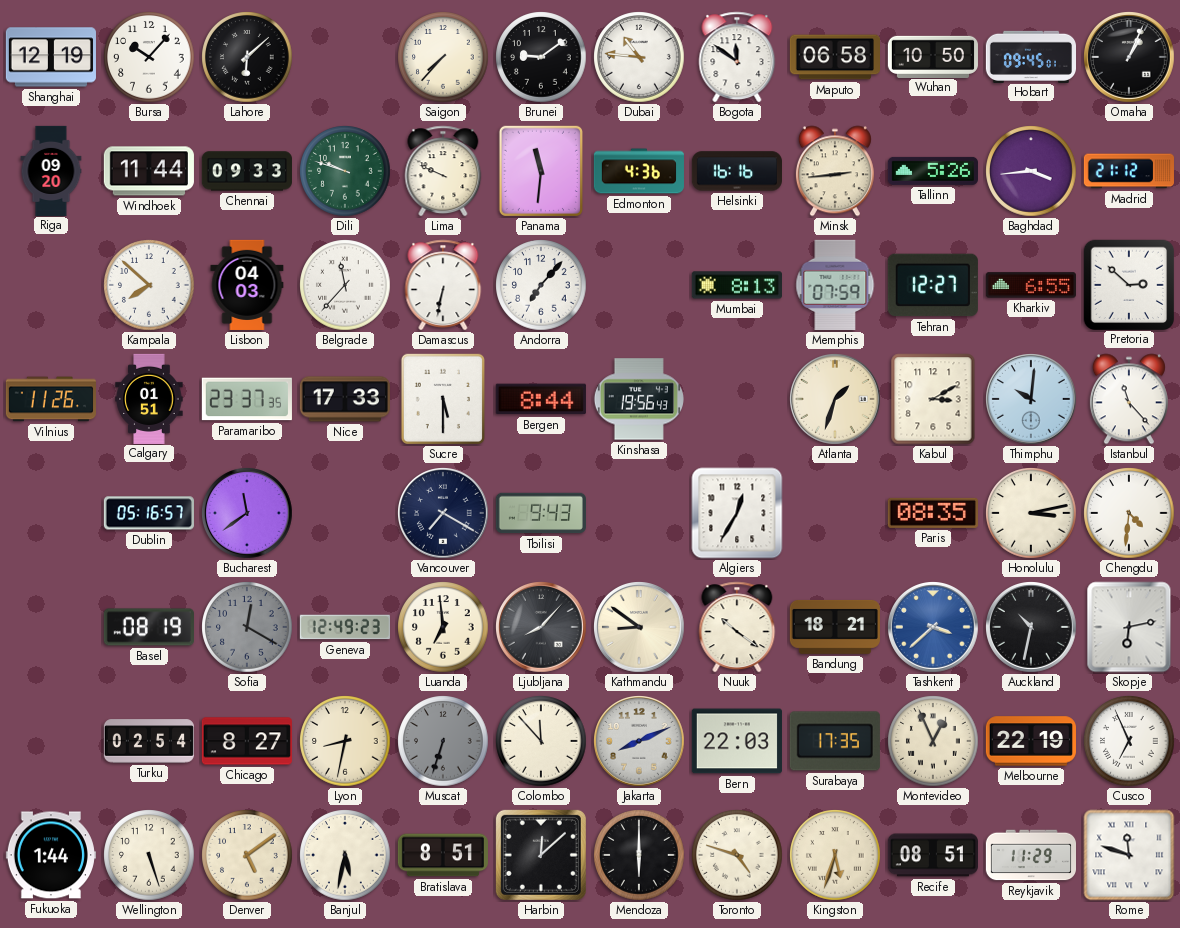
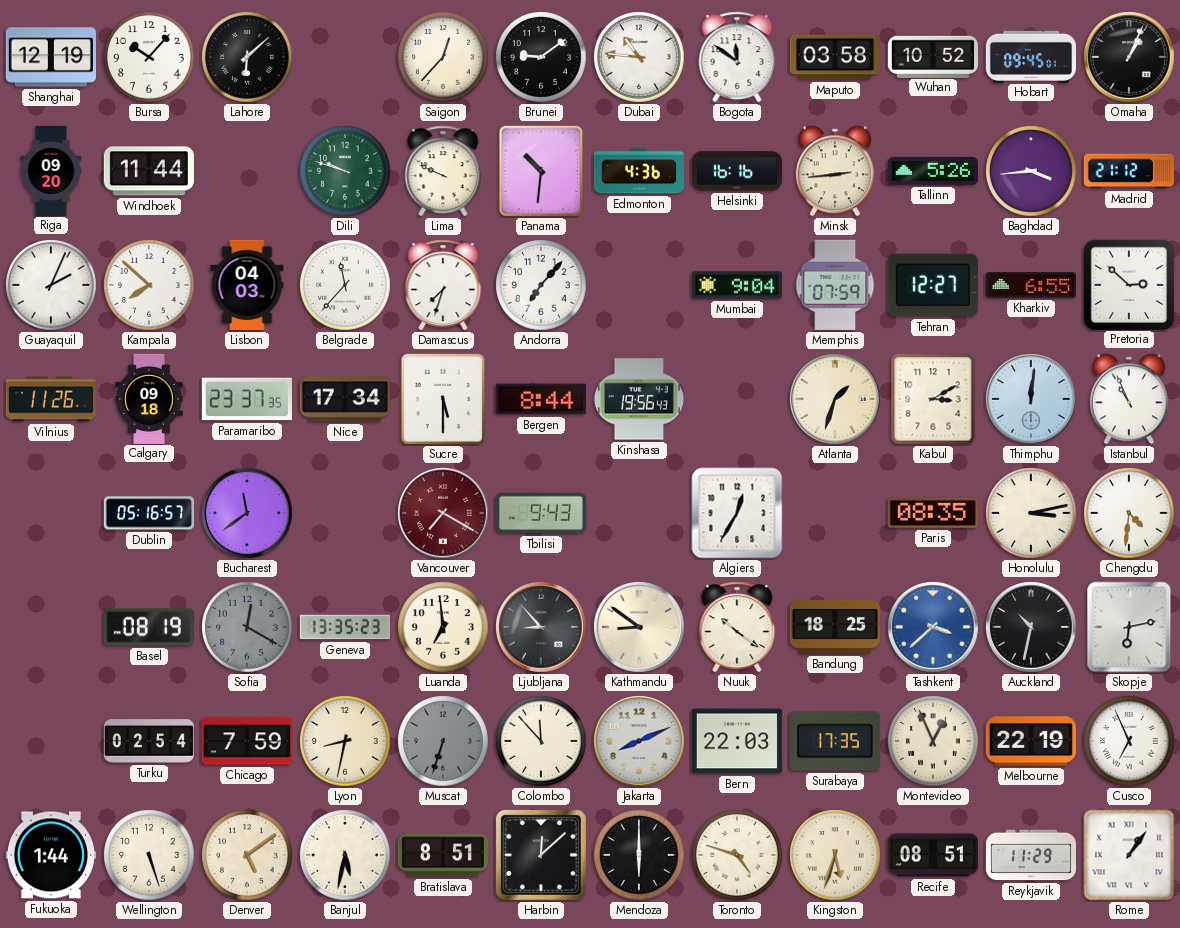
Saigon: 7:37 -> 12:37
Maputo: 06:58 -> 03:58
Wuhan: 10:50 -> 10:52
Chennai: 09:33 -> none
Panama: 11:31 -> 10:31
Guayaquil: none -> 2:04
Damascus: 6:32 -> 7:33
Mumbai: 8:13 -> 9:04
Calgary: 01:51 -> 09:18
Nice: 17:33 -> 17:34
Thimphu: 10:01 -> 12:01
Istanbul: 11:23 -> 10:56
Vancouver dial: navy -> burgundy
Geneva: 12:49 -> 13:35
Ljubljana: 8:07 -> 8:53
Bandung: 18:21 -> 18:25
Chicago: 8:27 -> 7:59
Rome: 11:48 -> 1:06
